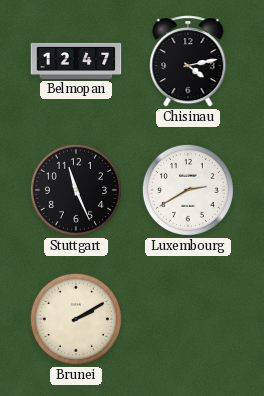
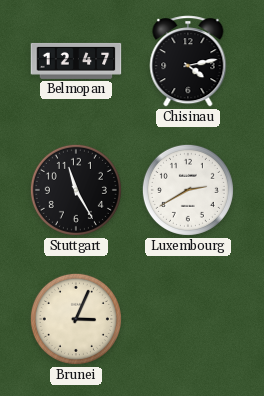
Stuttgart: 11:26 -> 11:25
Brunei: 2:10 -> 3:04
